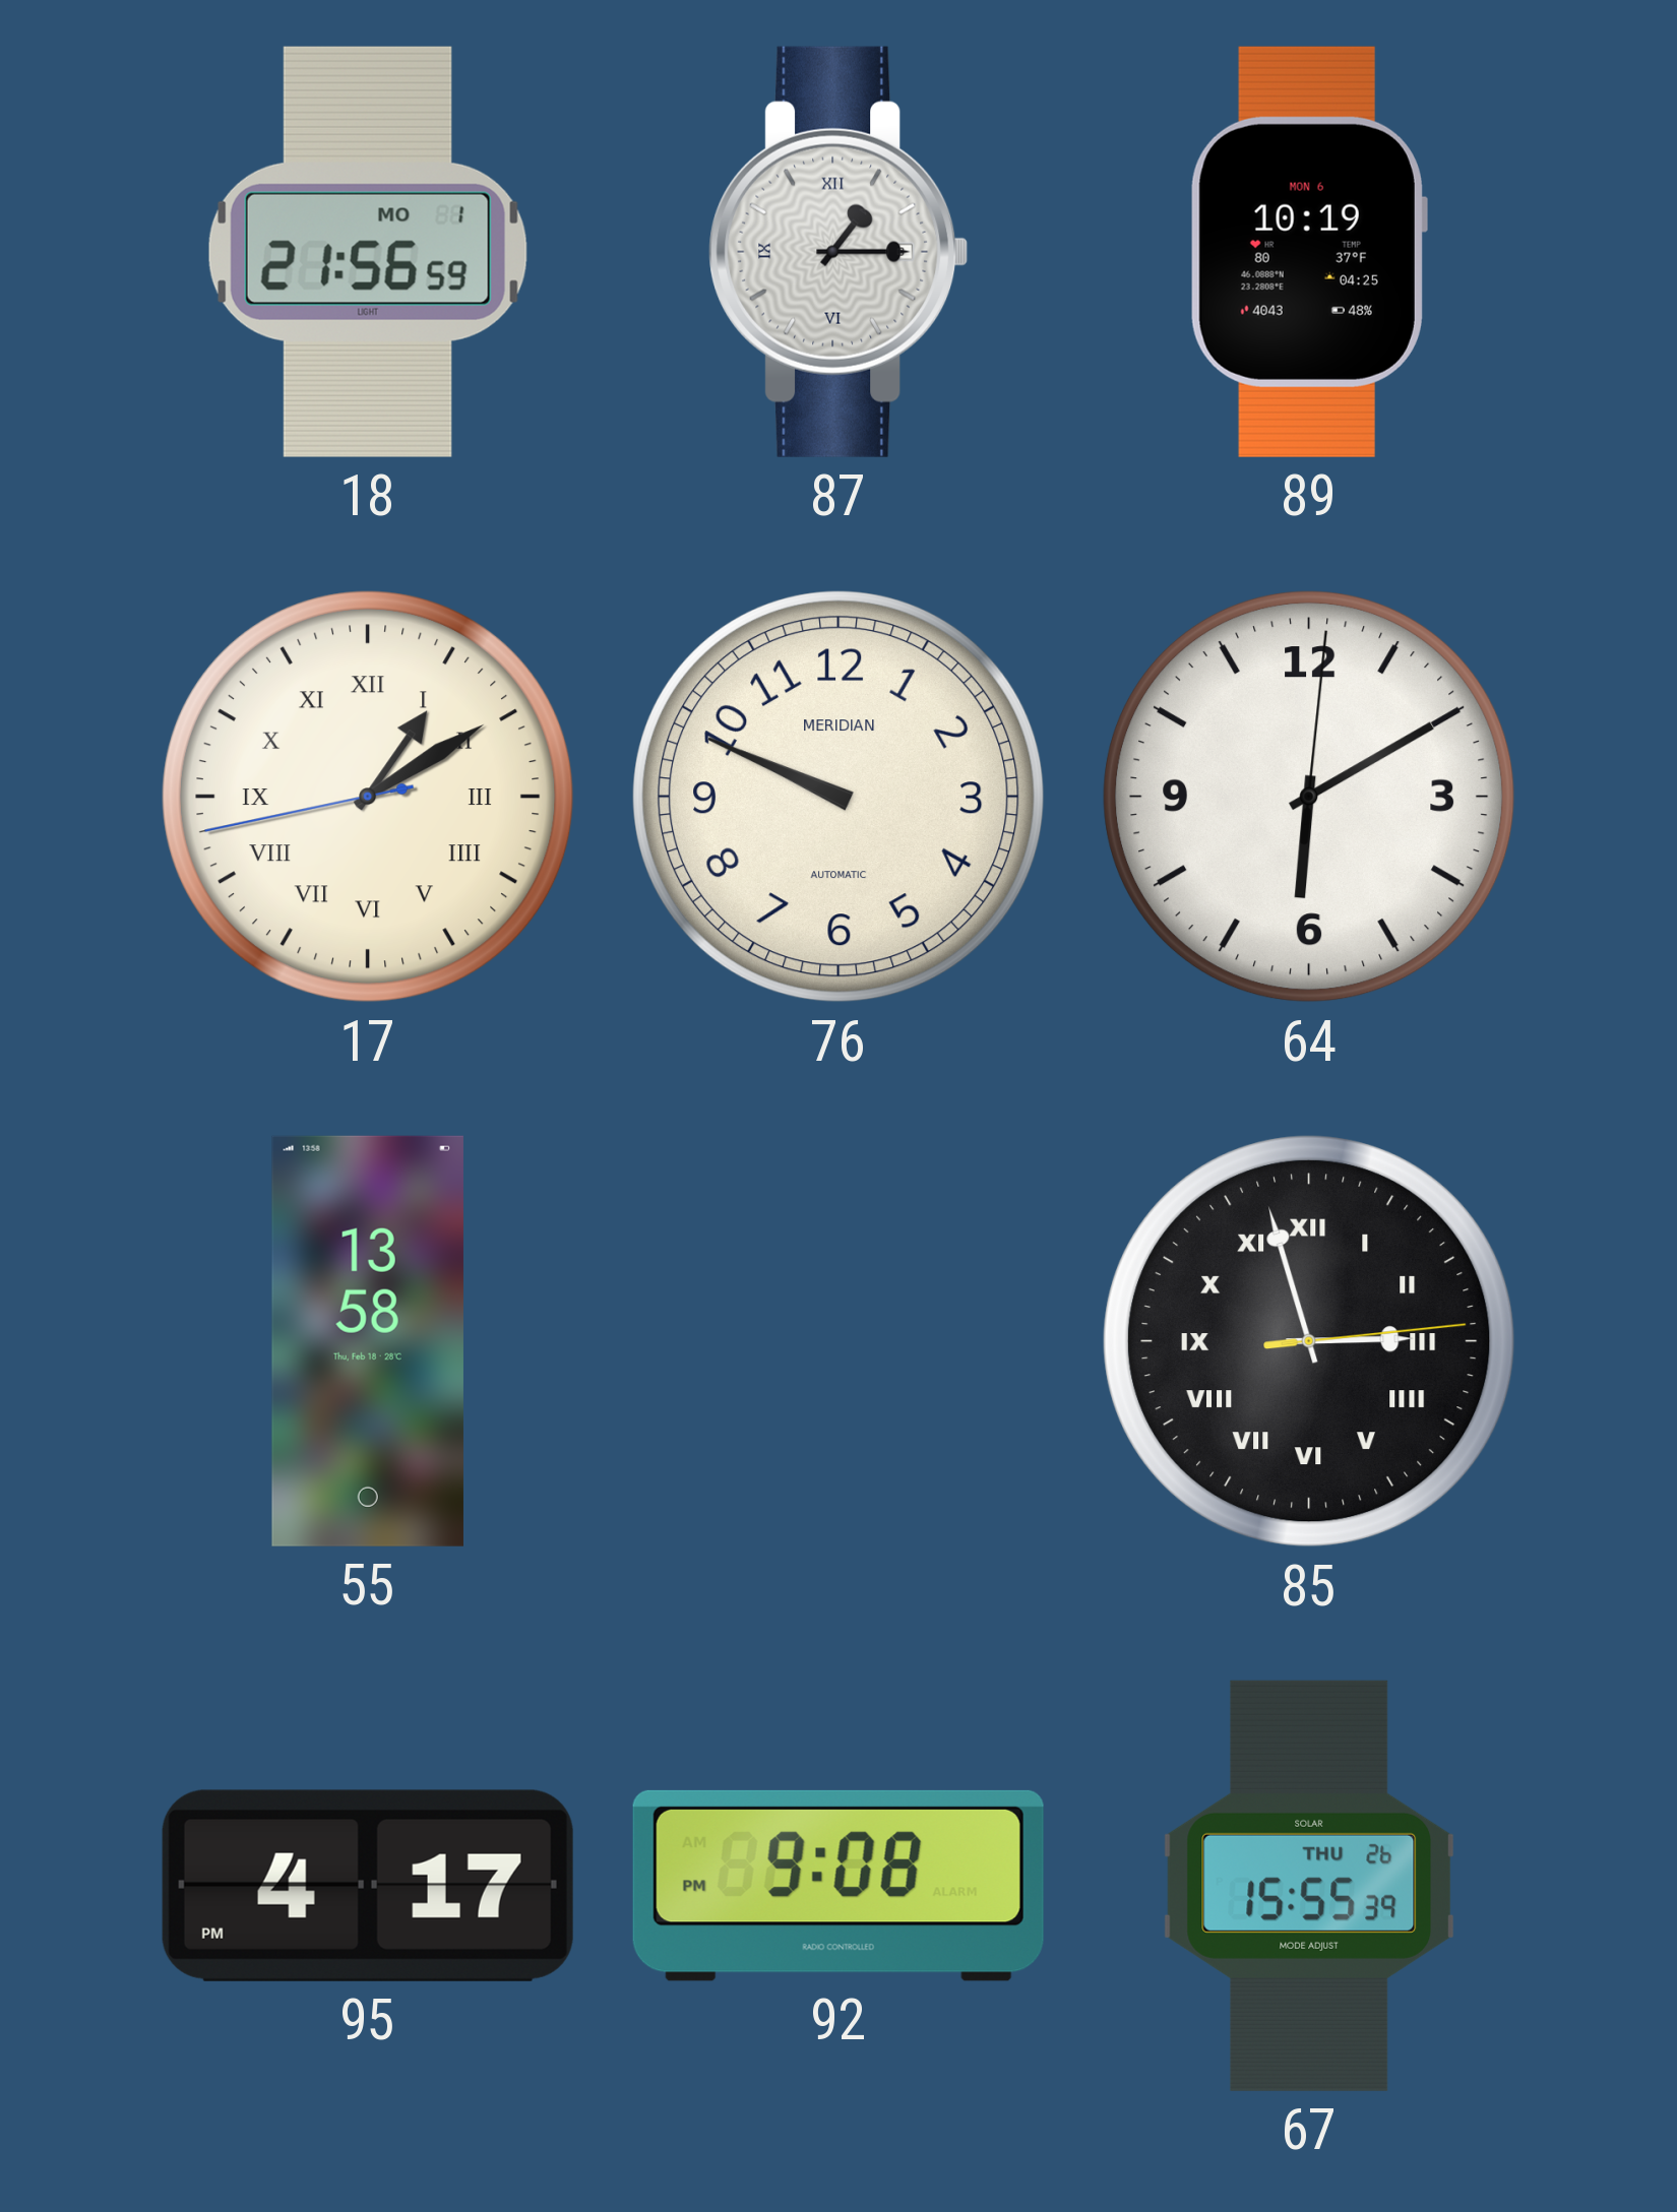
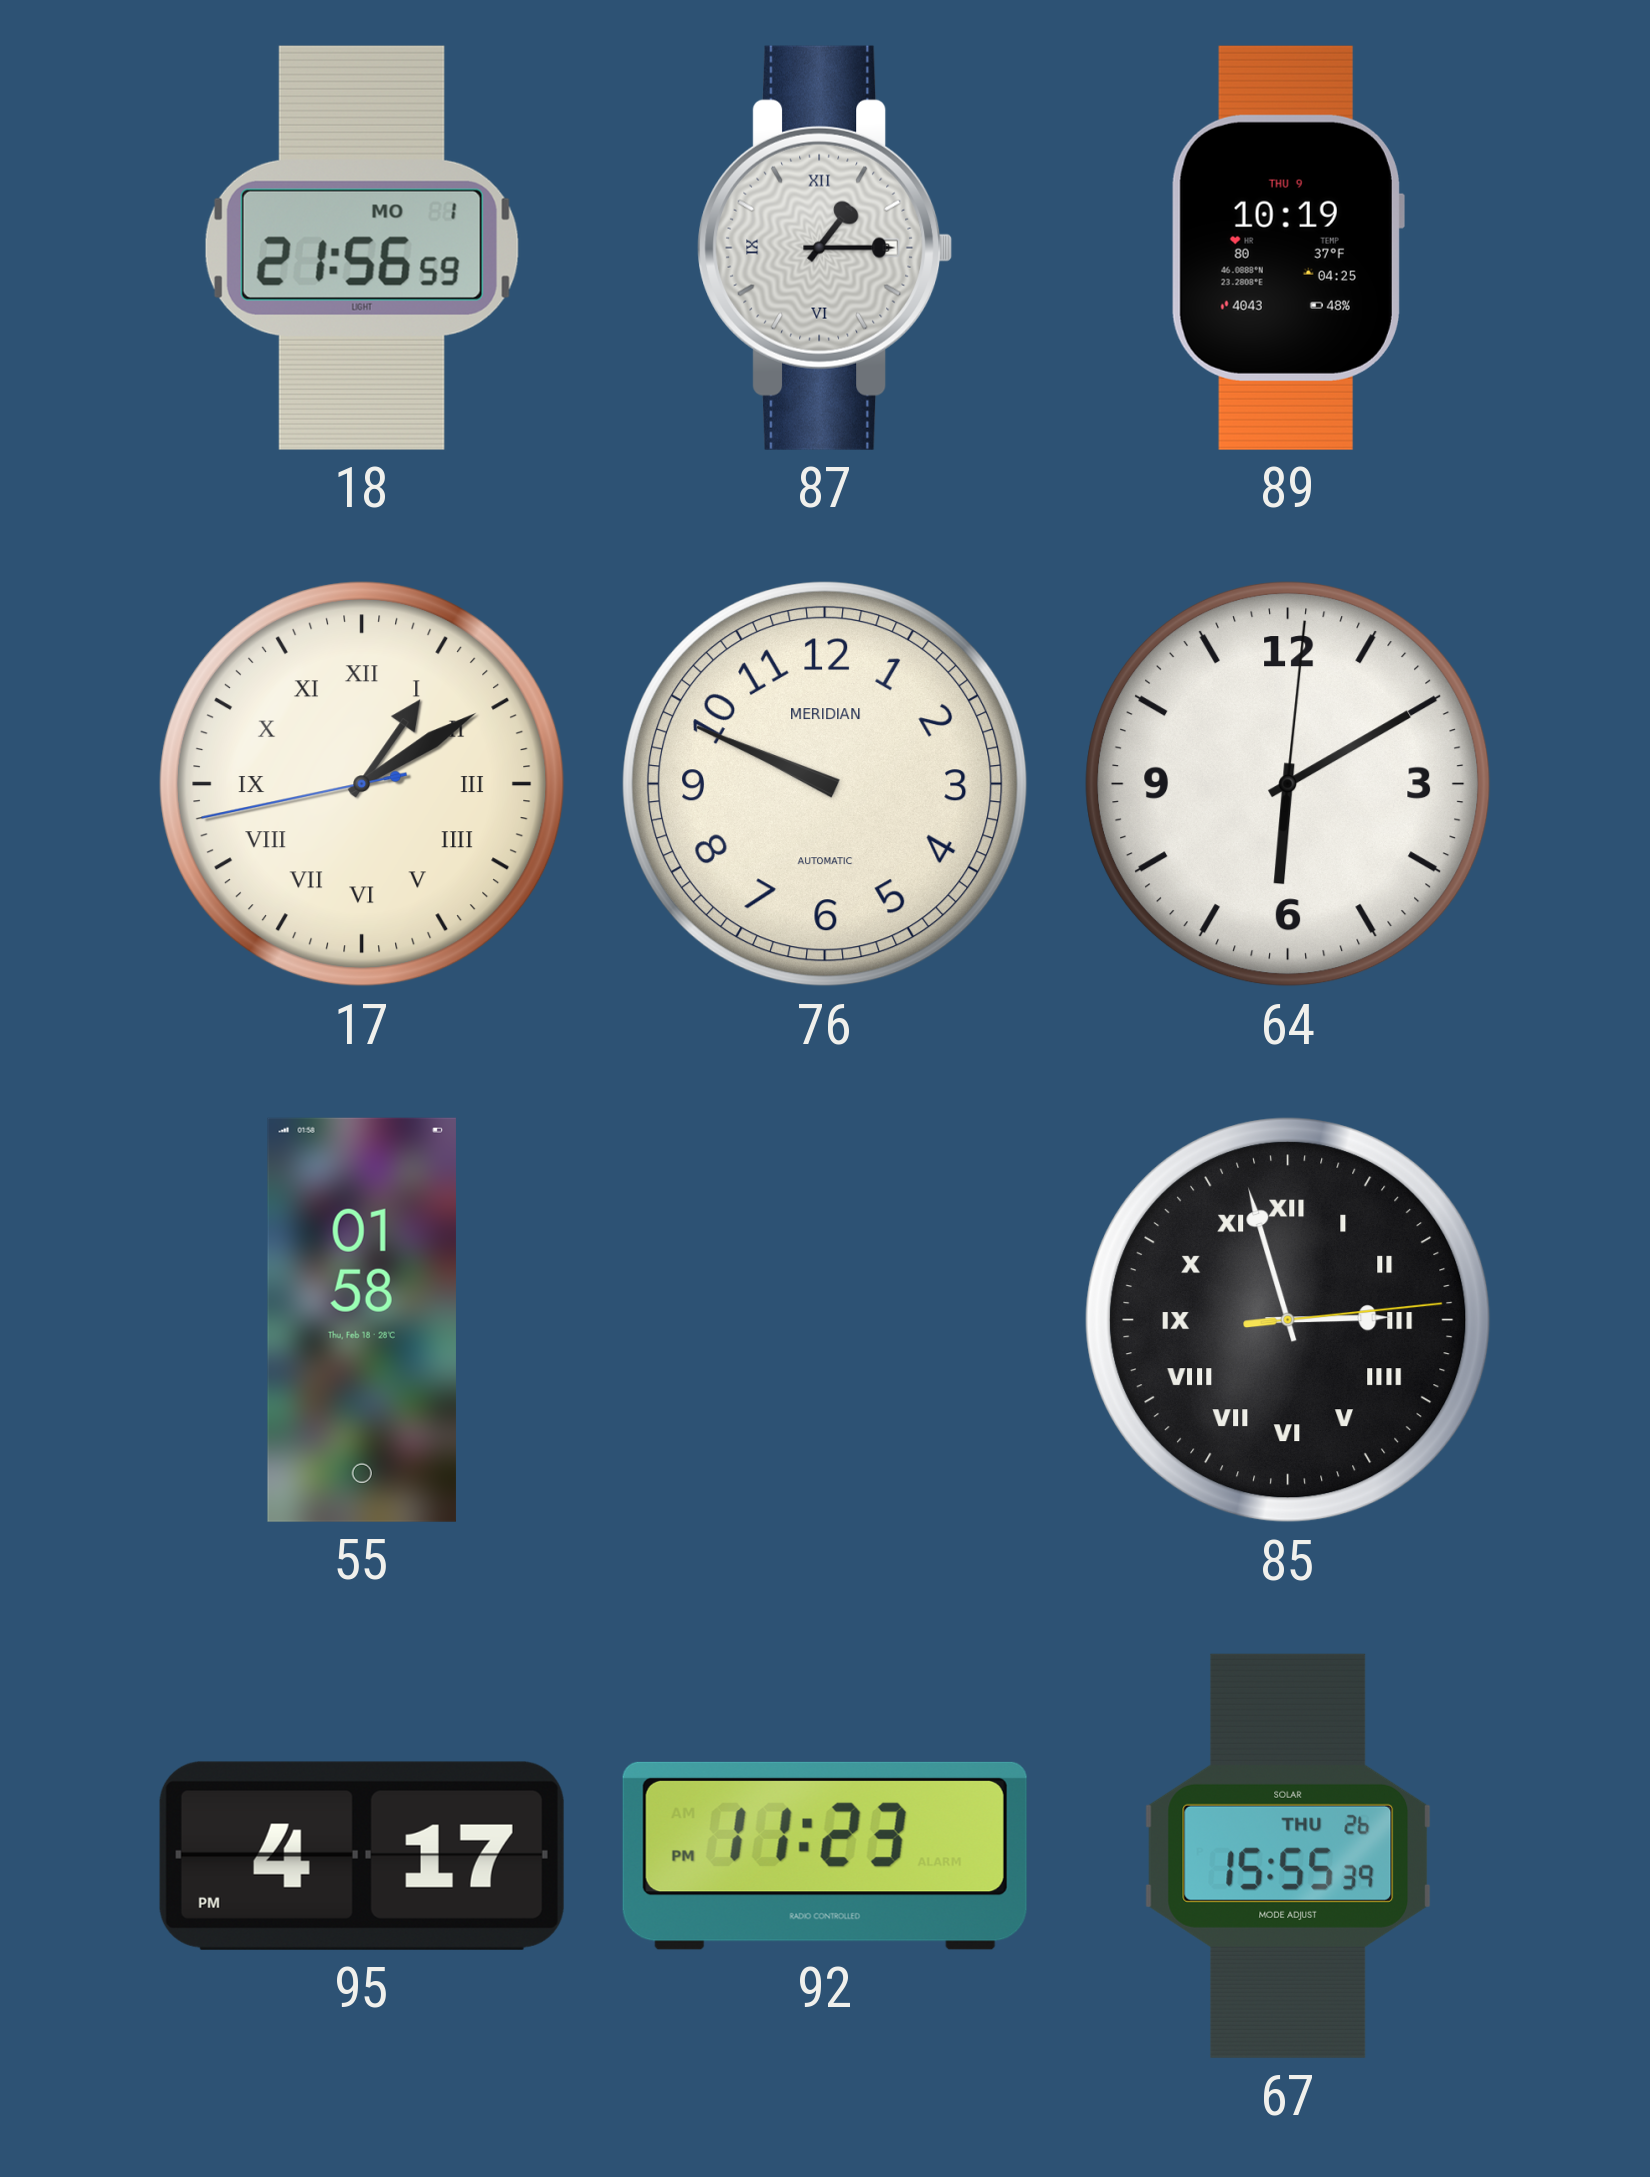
89 date: MON 6 -> THU 9
55: 13:58 -> 01:58
92: 9:08 -> 11:23
